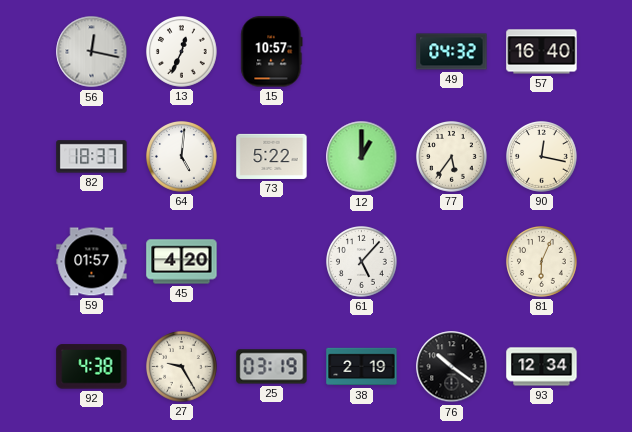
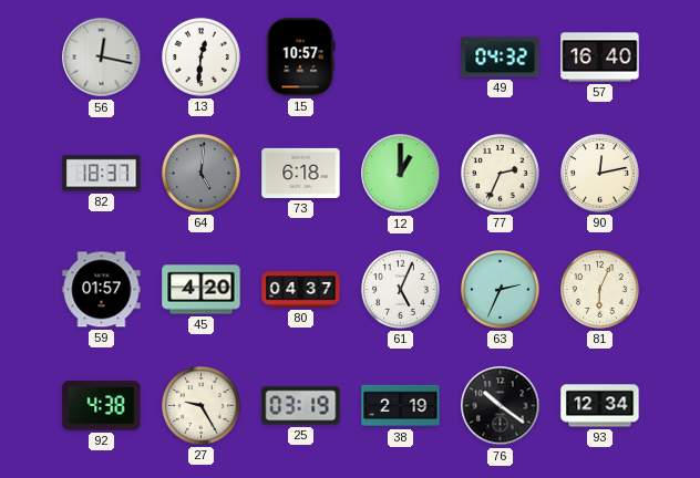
13: 12:34 -> 12:31
64 dial: white -> grey
73: 5:22 -> 6:18
77: 5:36 -> 2:34
90: 12:17 -> 12:13
80: none -> 04:37
61: 5:07 -> 5:04
63: none -> 2:34
